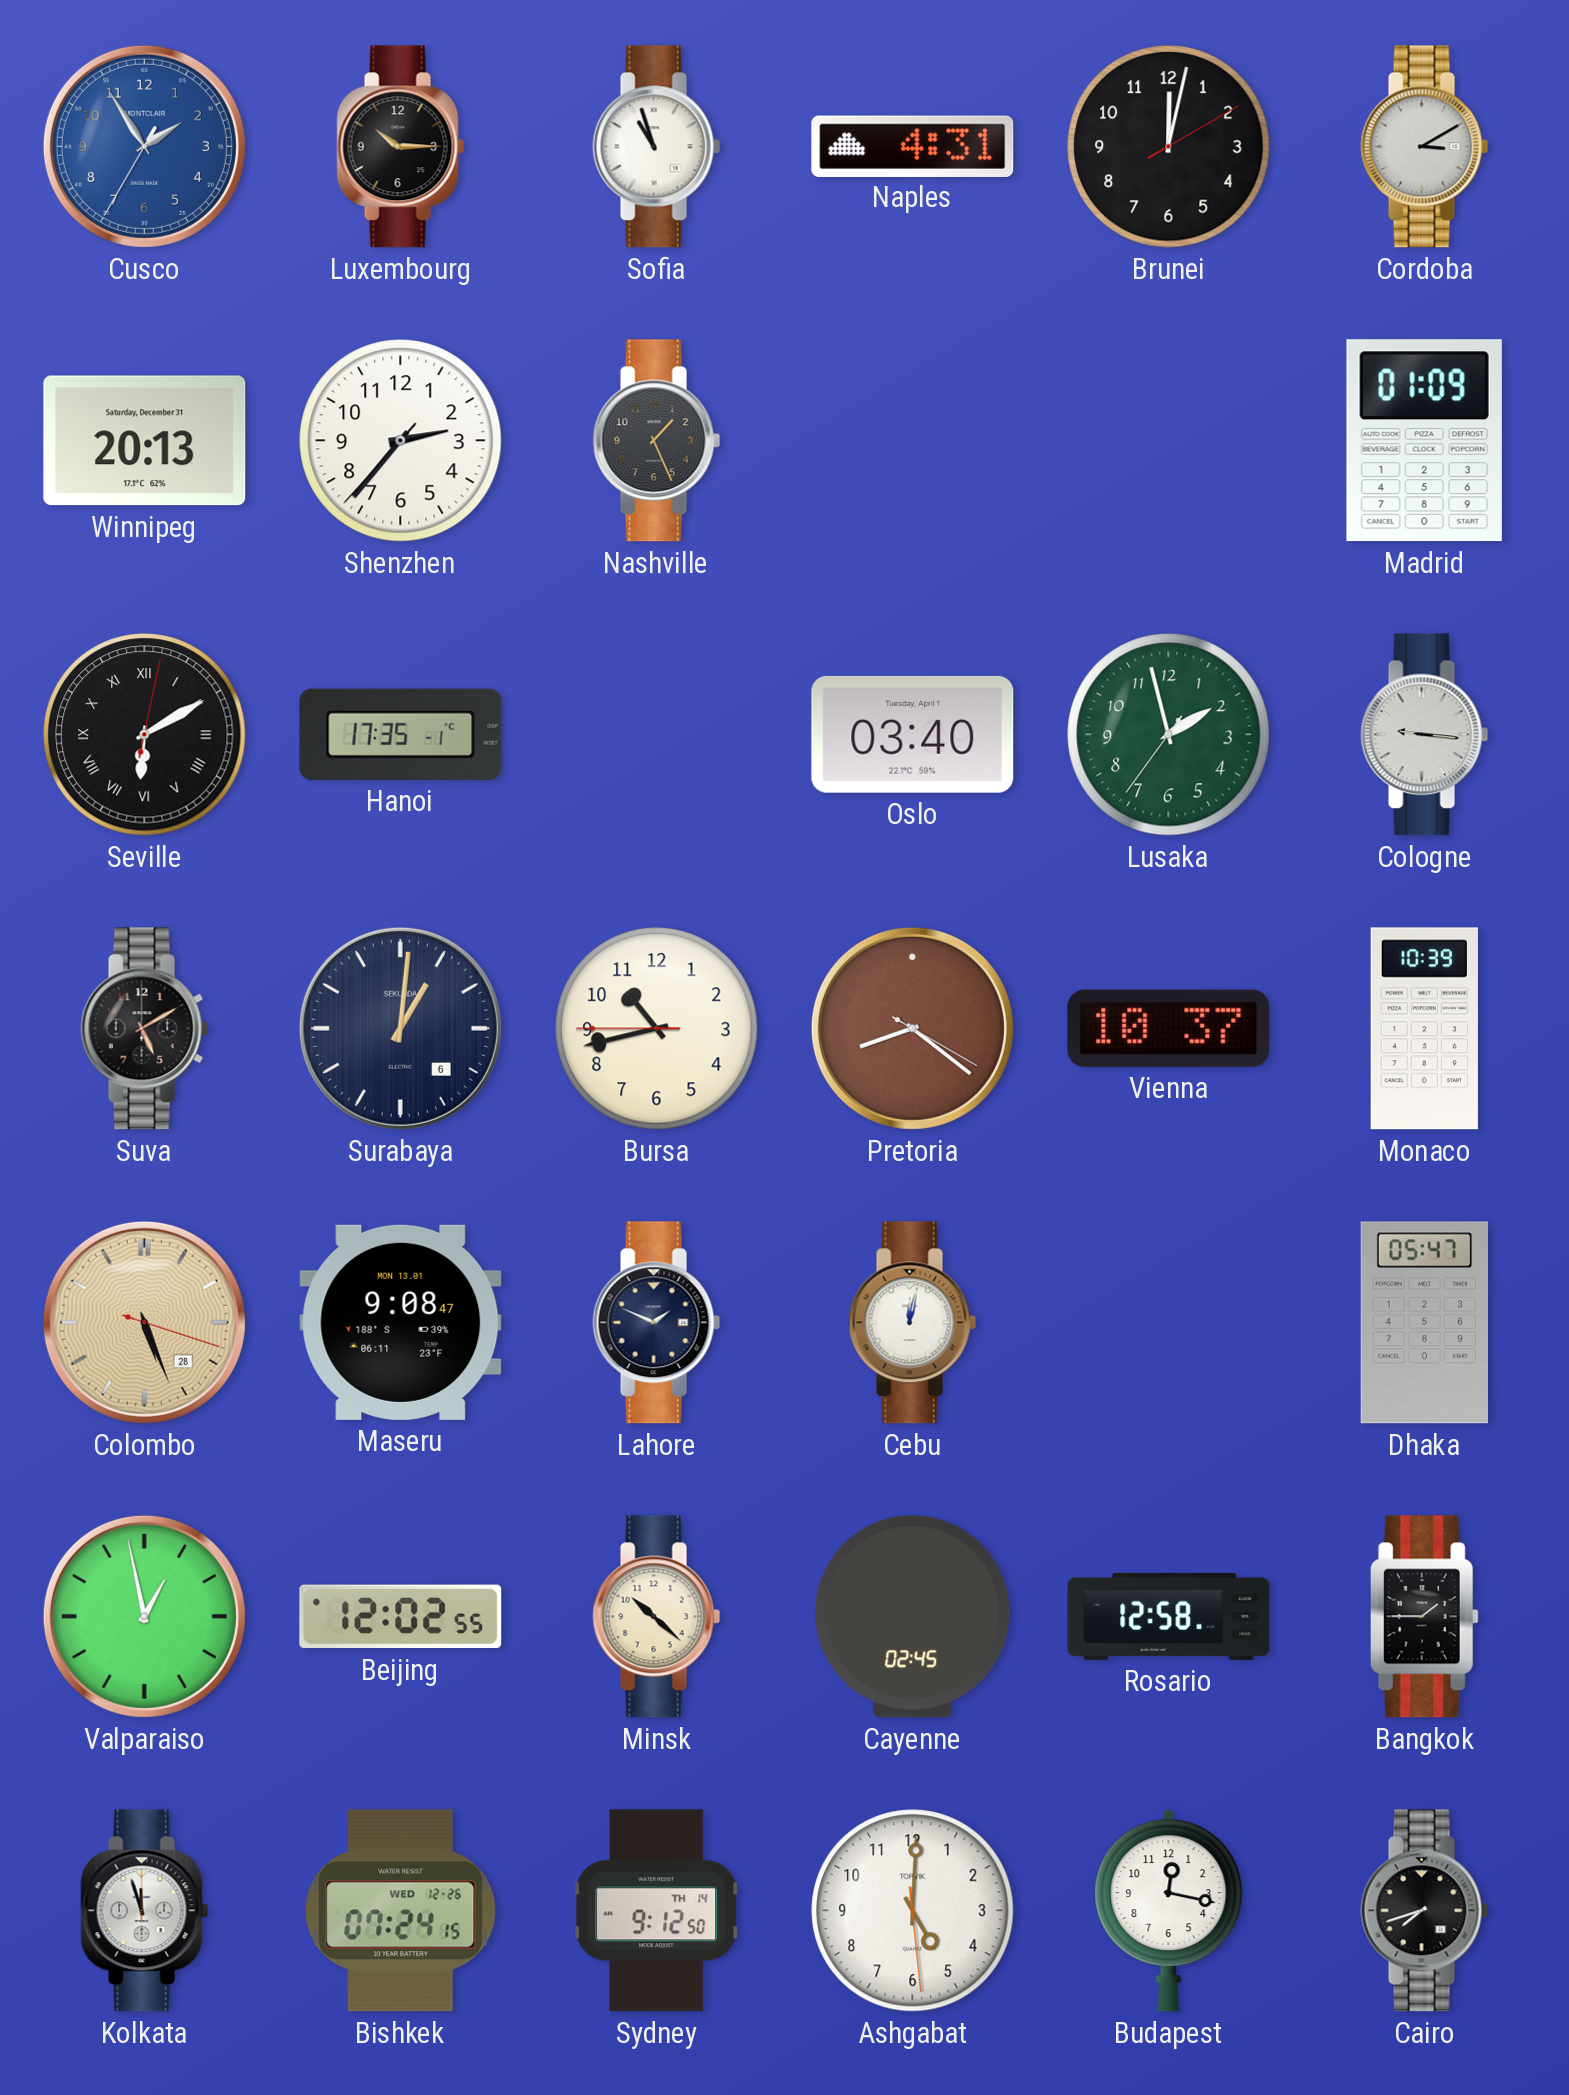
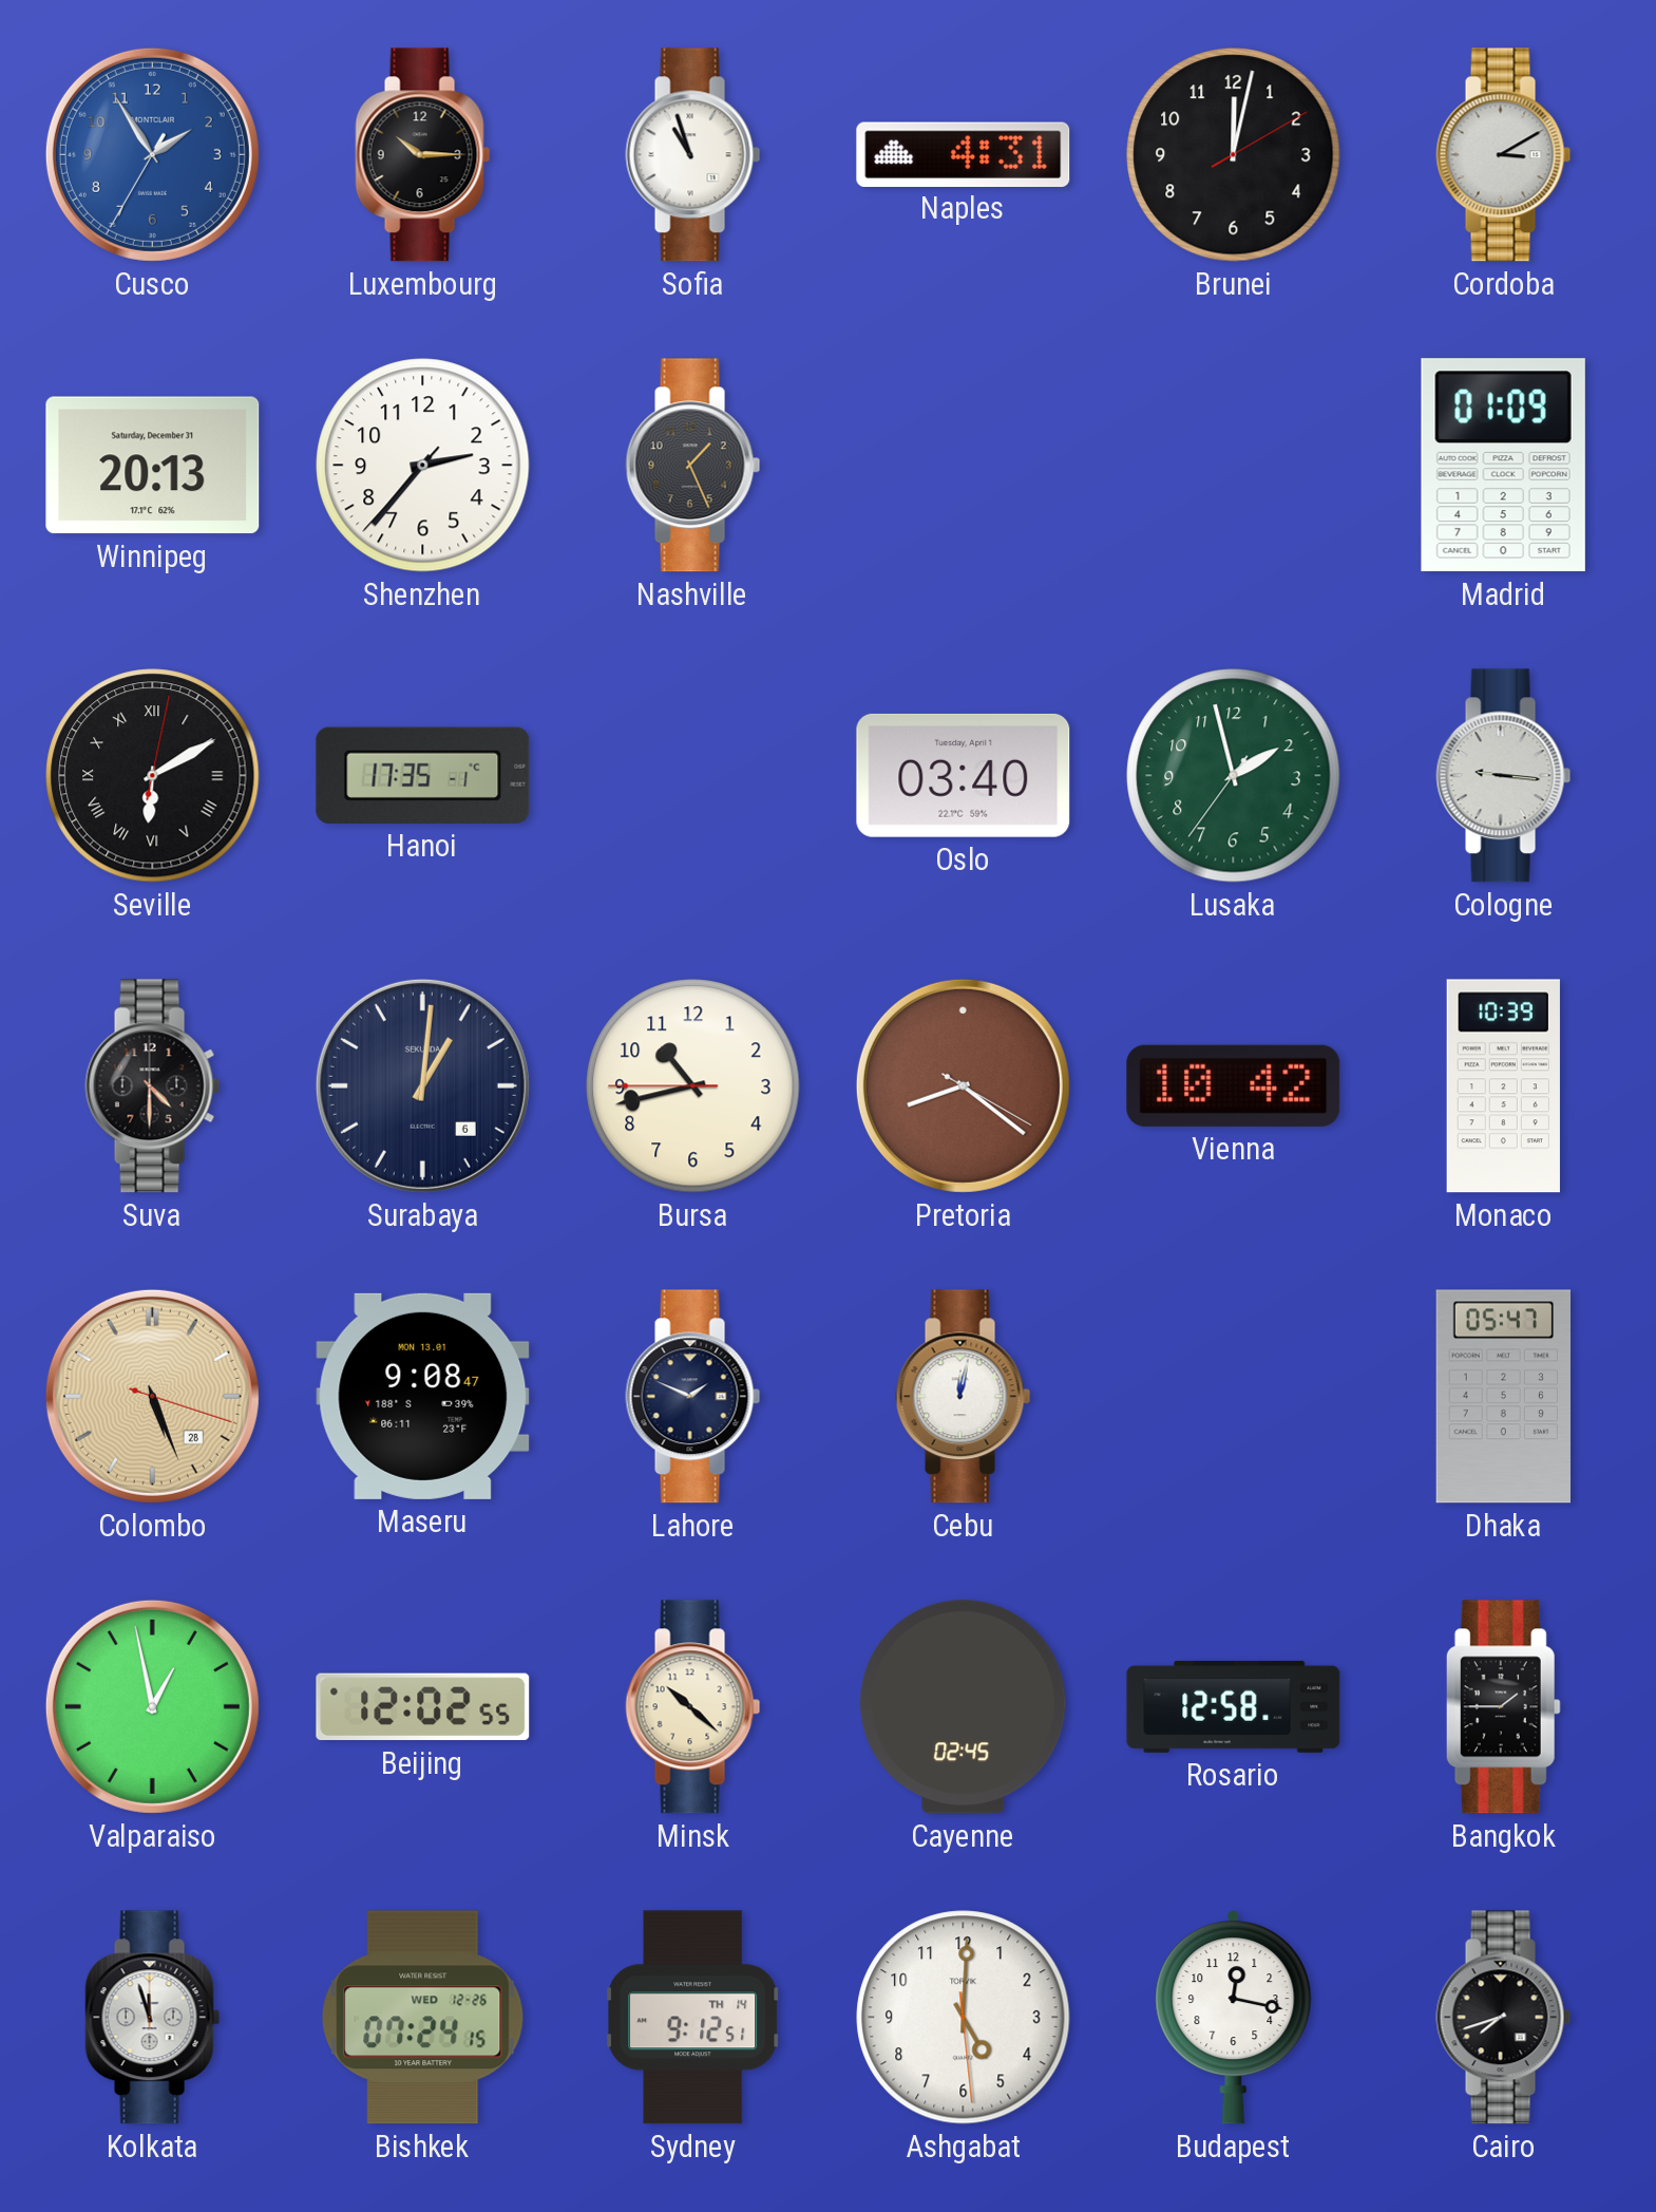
Suva: 5:10 -> 4:30
Vienna: 10:37 -> 10:42
Sydney: 9:12:50 -> 9:12:51
